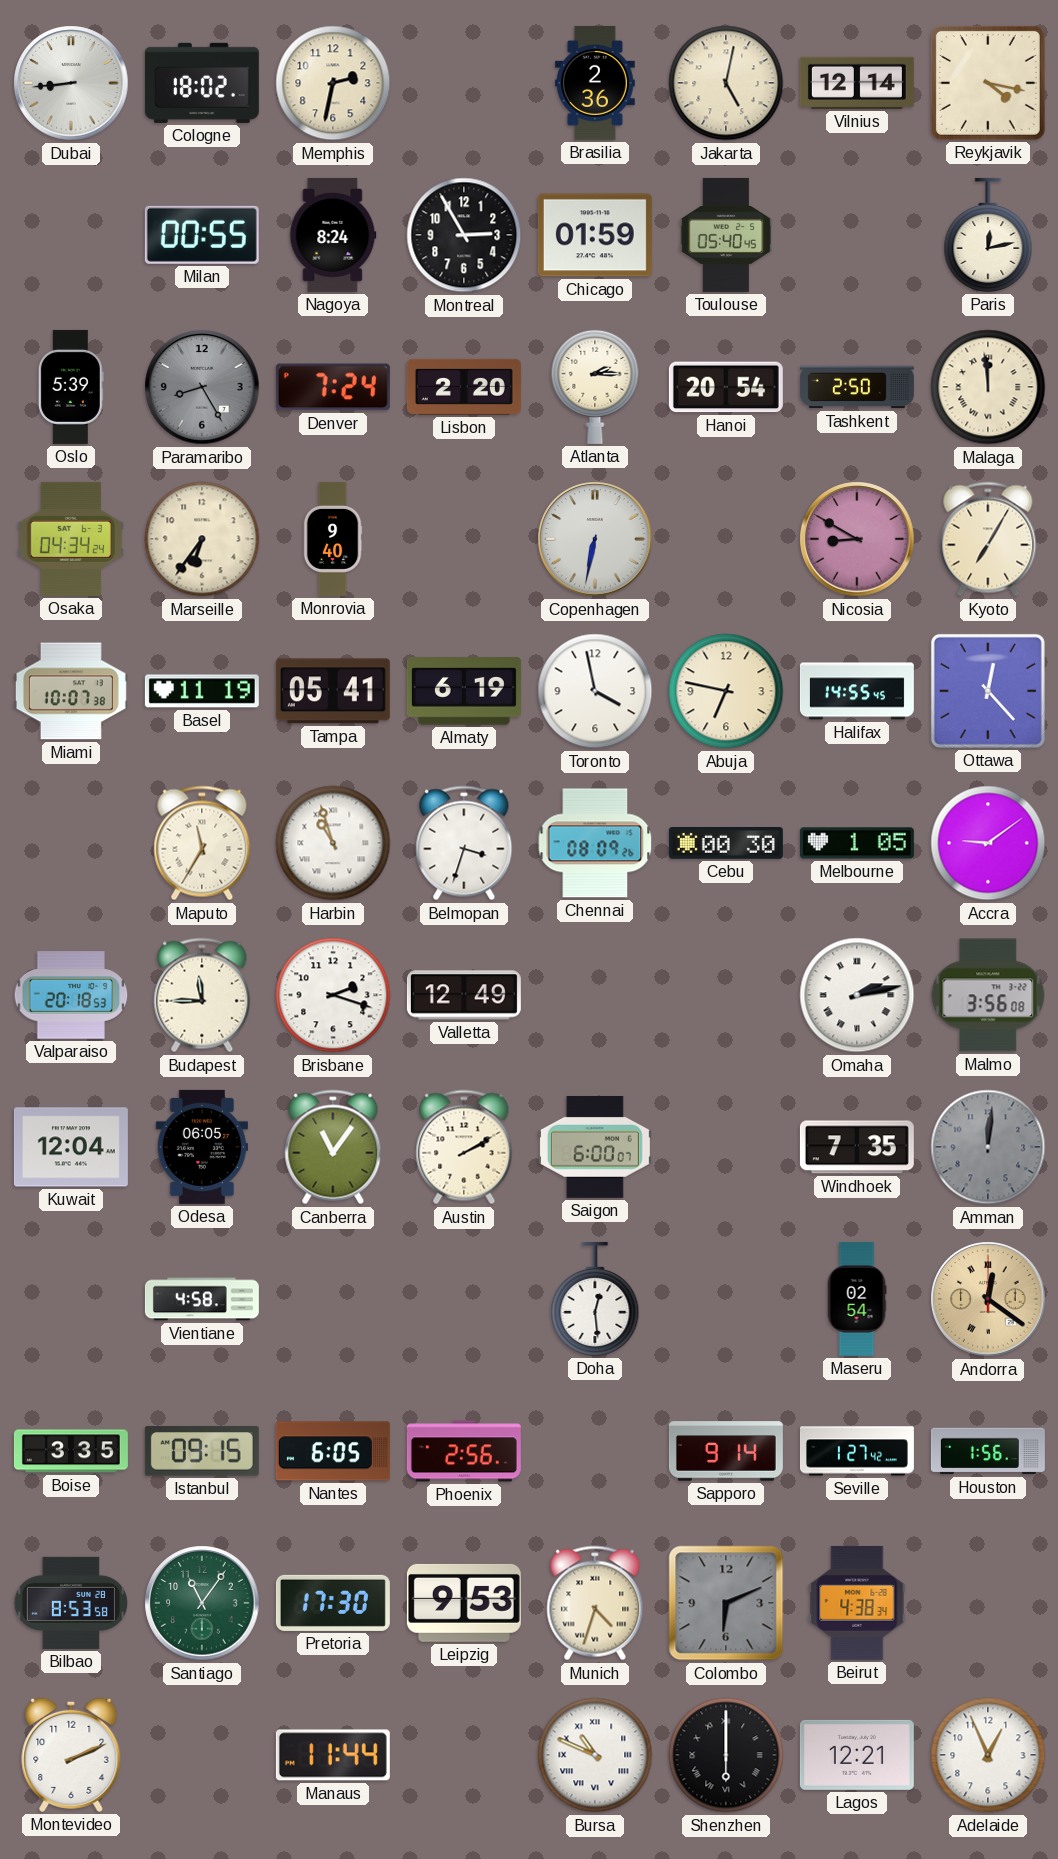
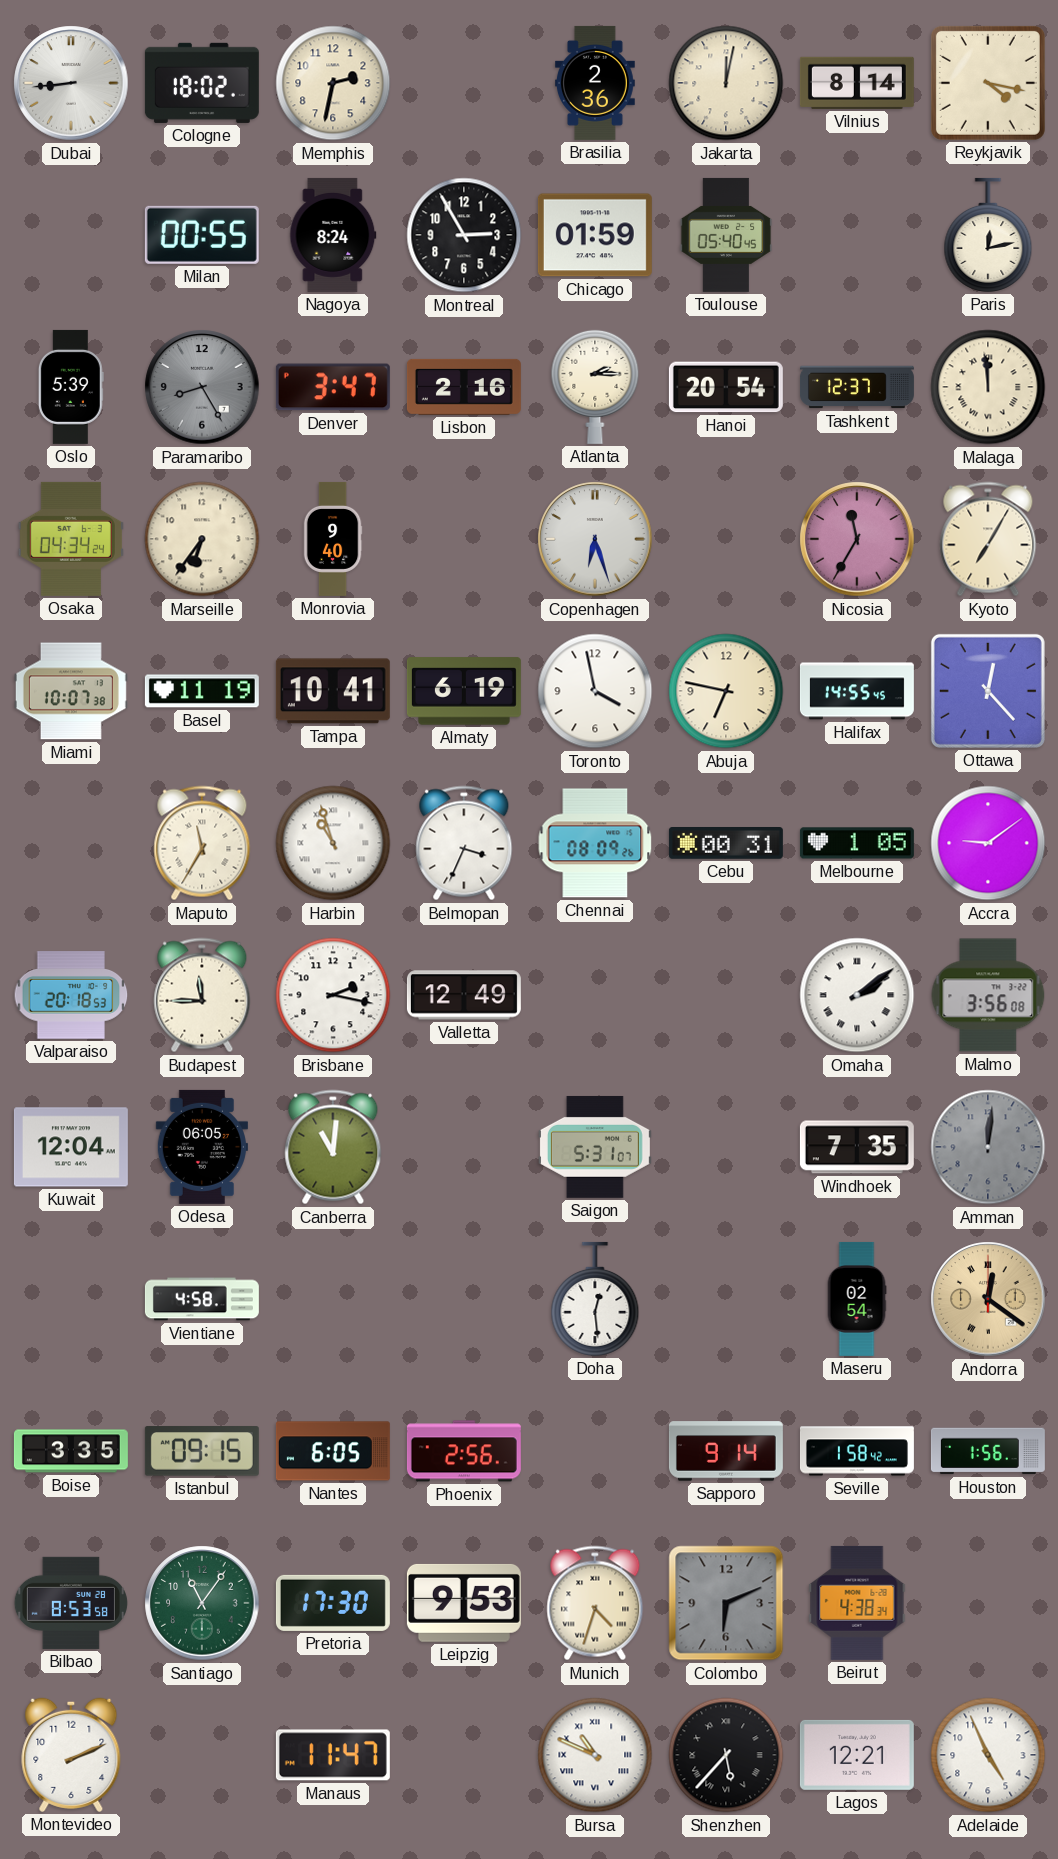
Jakarta: 5:02 -> 12:02
Vilnius: 12:14 -> 8:14
Denver: 7:24 -> 3:47
Lisbon: 2:20 -> 2:16
Tashkent: 2:50 -> 12:37
Copenhagen: 6:32 -> 6:27
Nicosia: 8:50 -> 11:35
Tampa: 05:41 -> 10:41
Belmopan: 3:33 -> 3:34
Cebu: 00:30 -> 00:31
Brisbane: 2:18 -> 2:17
Omaha: 2:13 -> 2:09
Canberra: 11:06 -> 11:01
Austin: 2:10 -> none
Saigon: 6:00 -> 5:31
Seville: 1:27 -> 1:58
Manaus: 11:44 -> 11:47
Shenzhen: 6:00 -> 5:37
Adelaide: 12:56 -> 4:56
